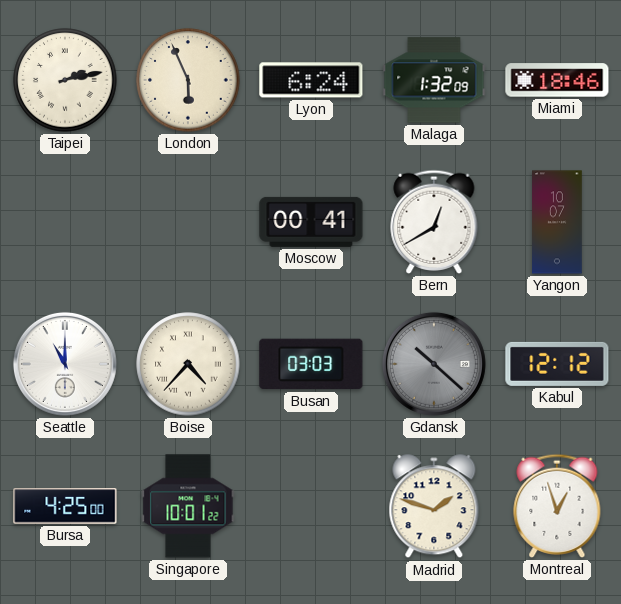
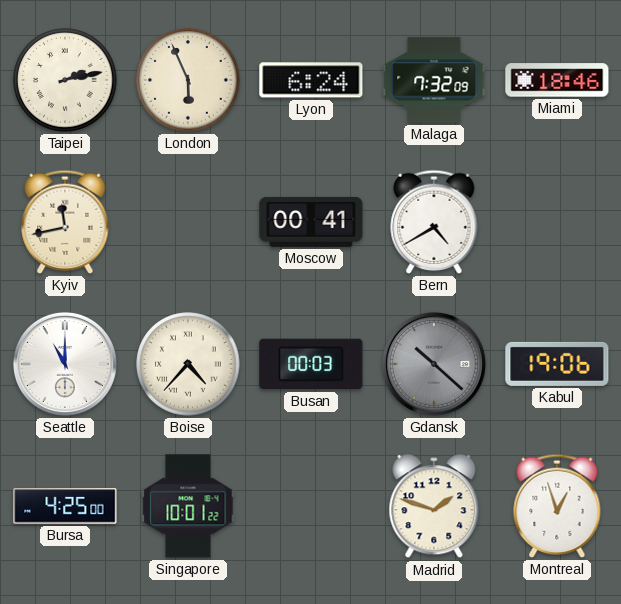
Malaga: 1:32 -> 7:32
Kyiv: none -> 11:43
Bern: 12:40 -> 4:40
Yangon: 10:07 -> none
Busan: 03:03 -> 00:03
Kabul: 12:12 -> 19:06
